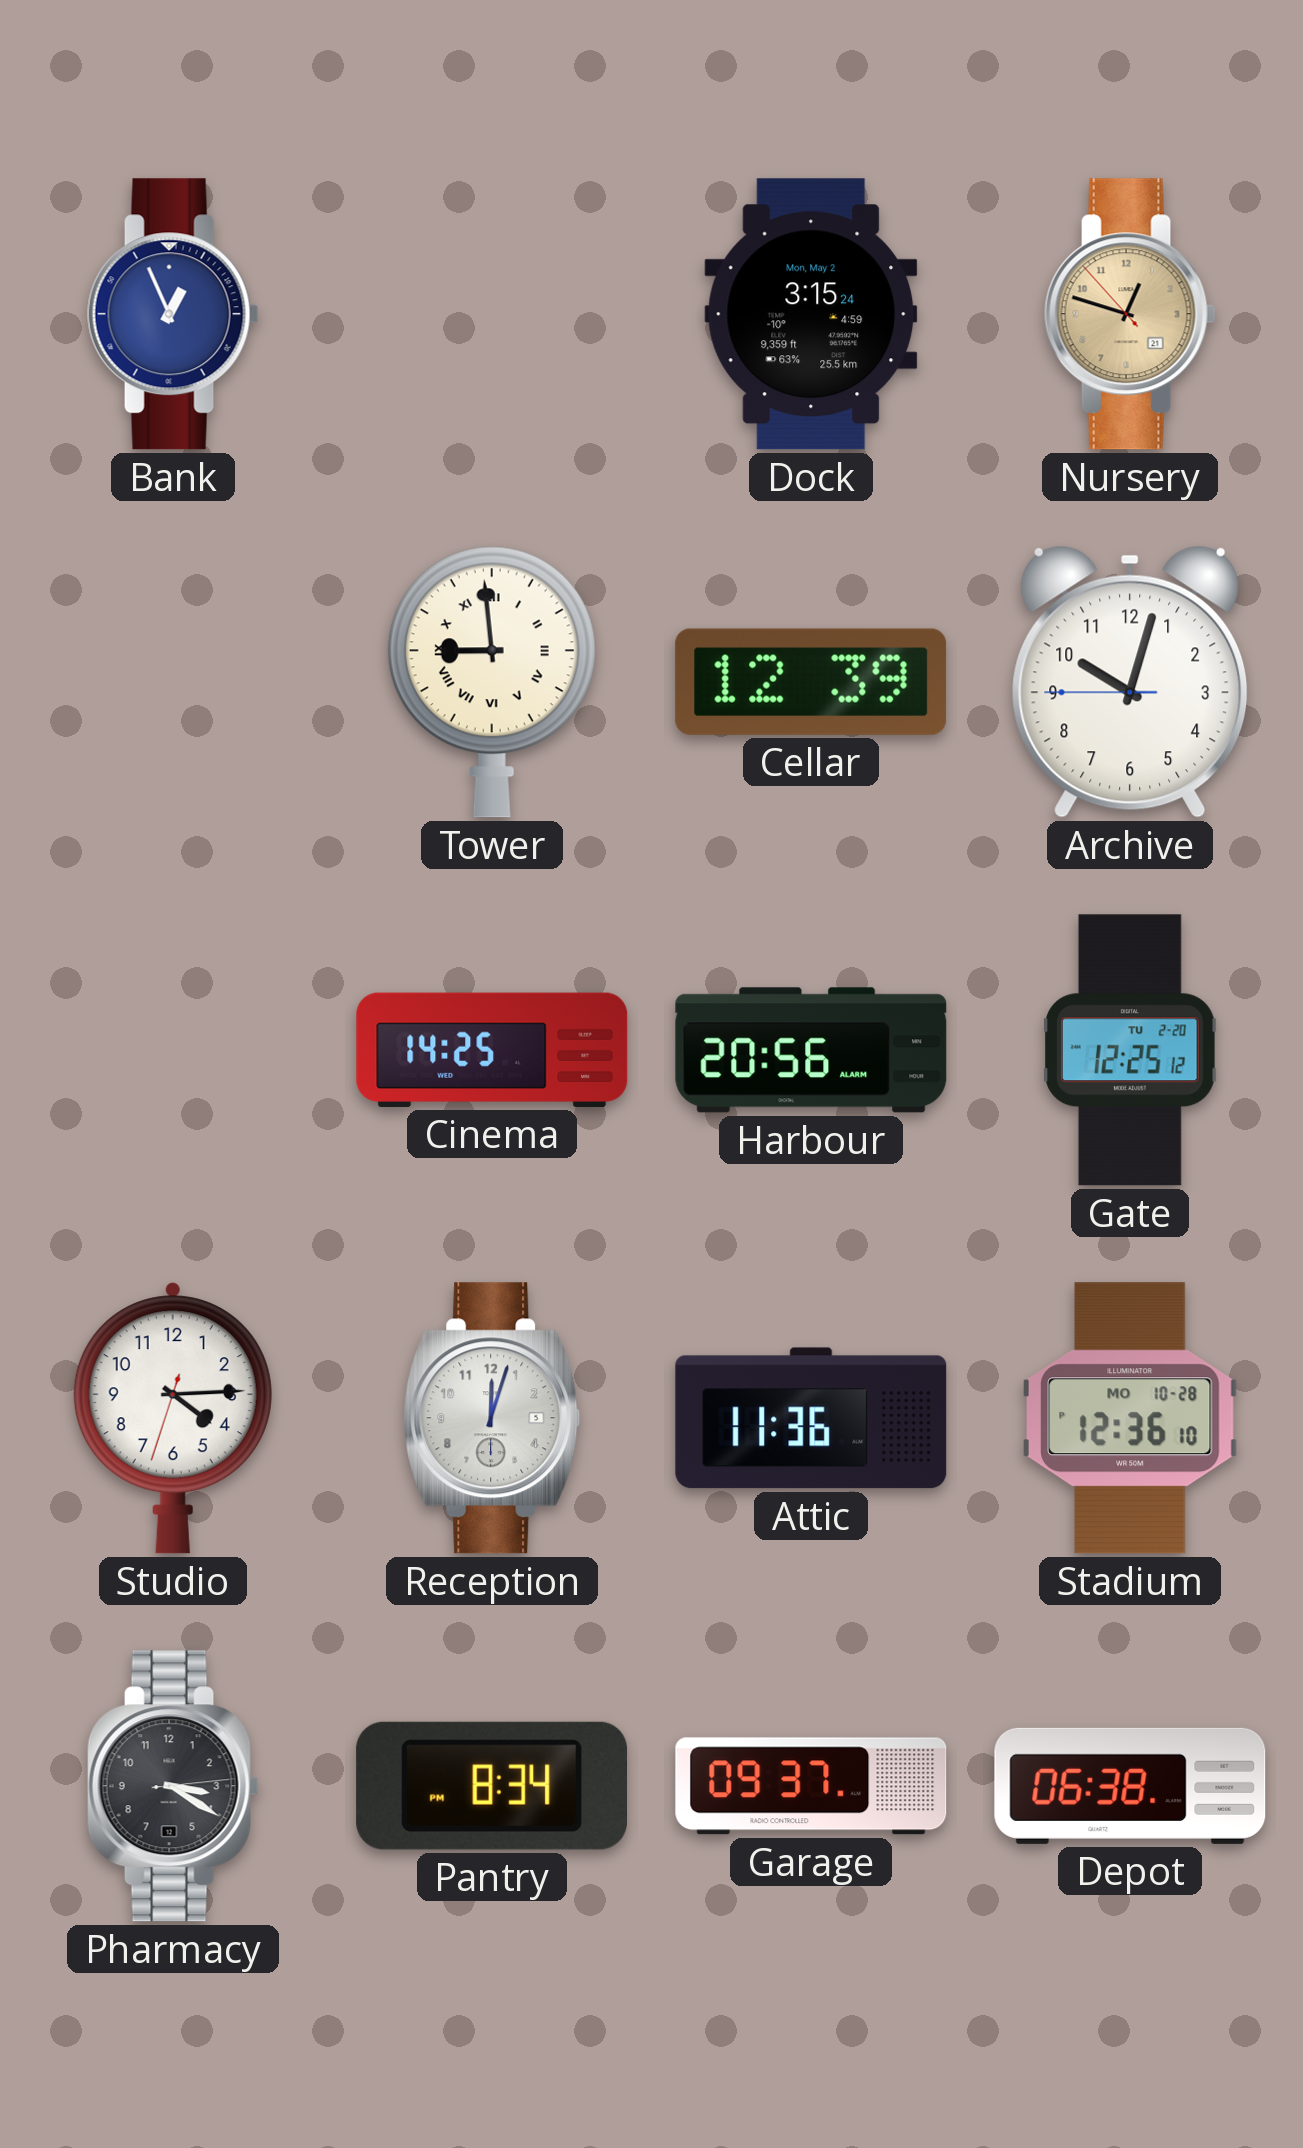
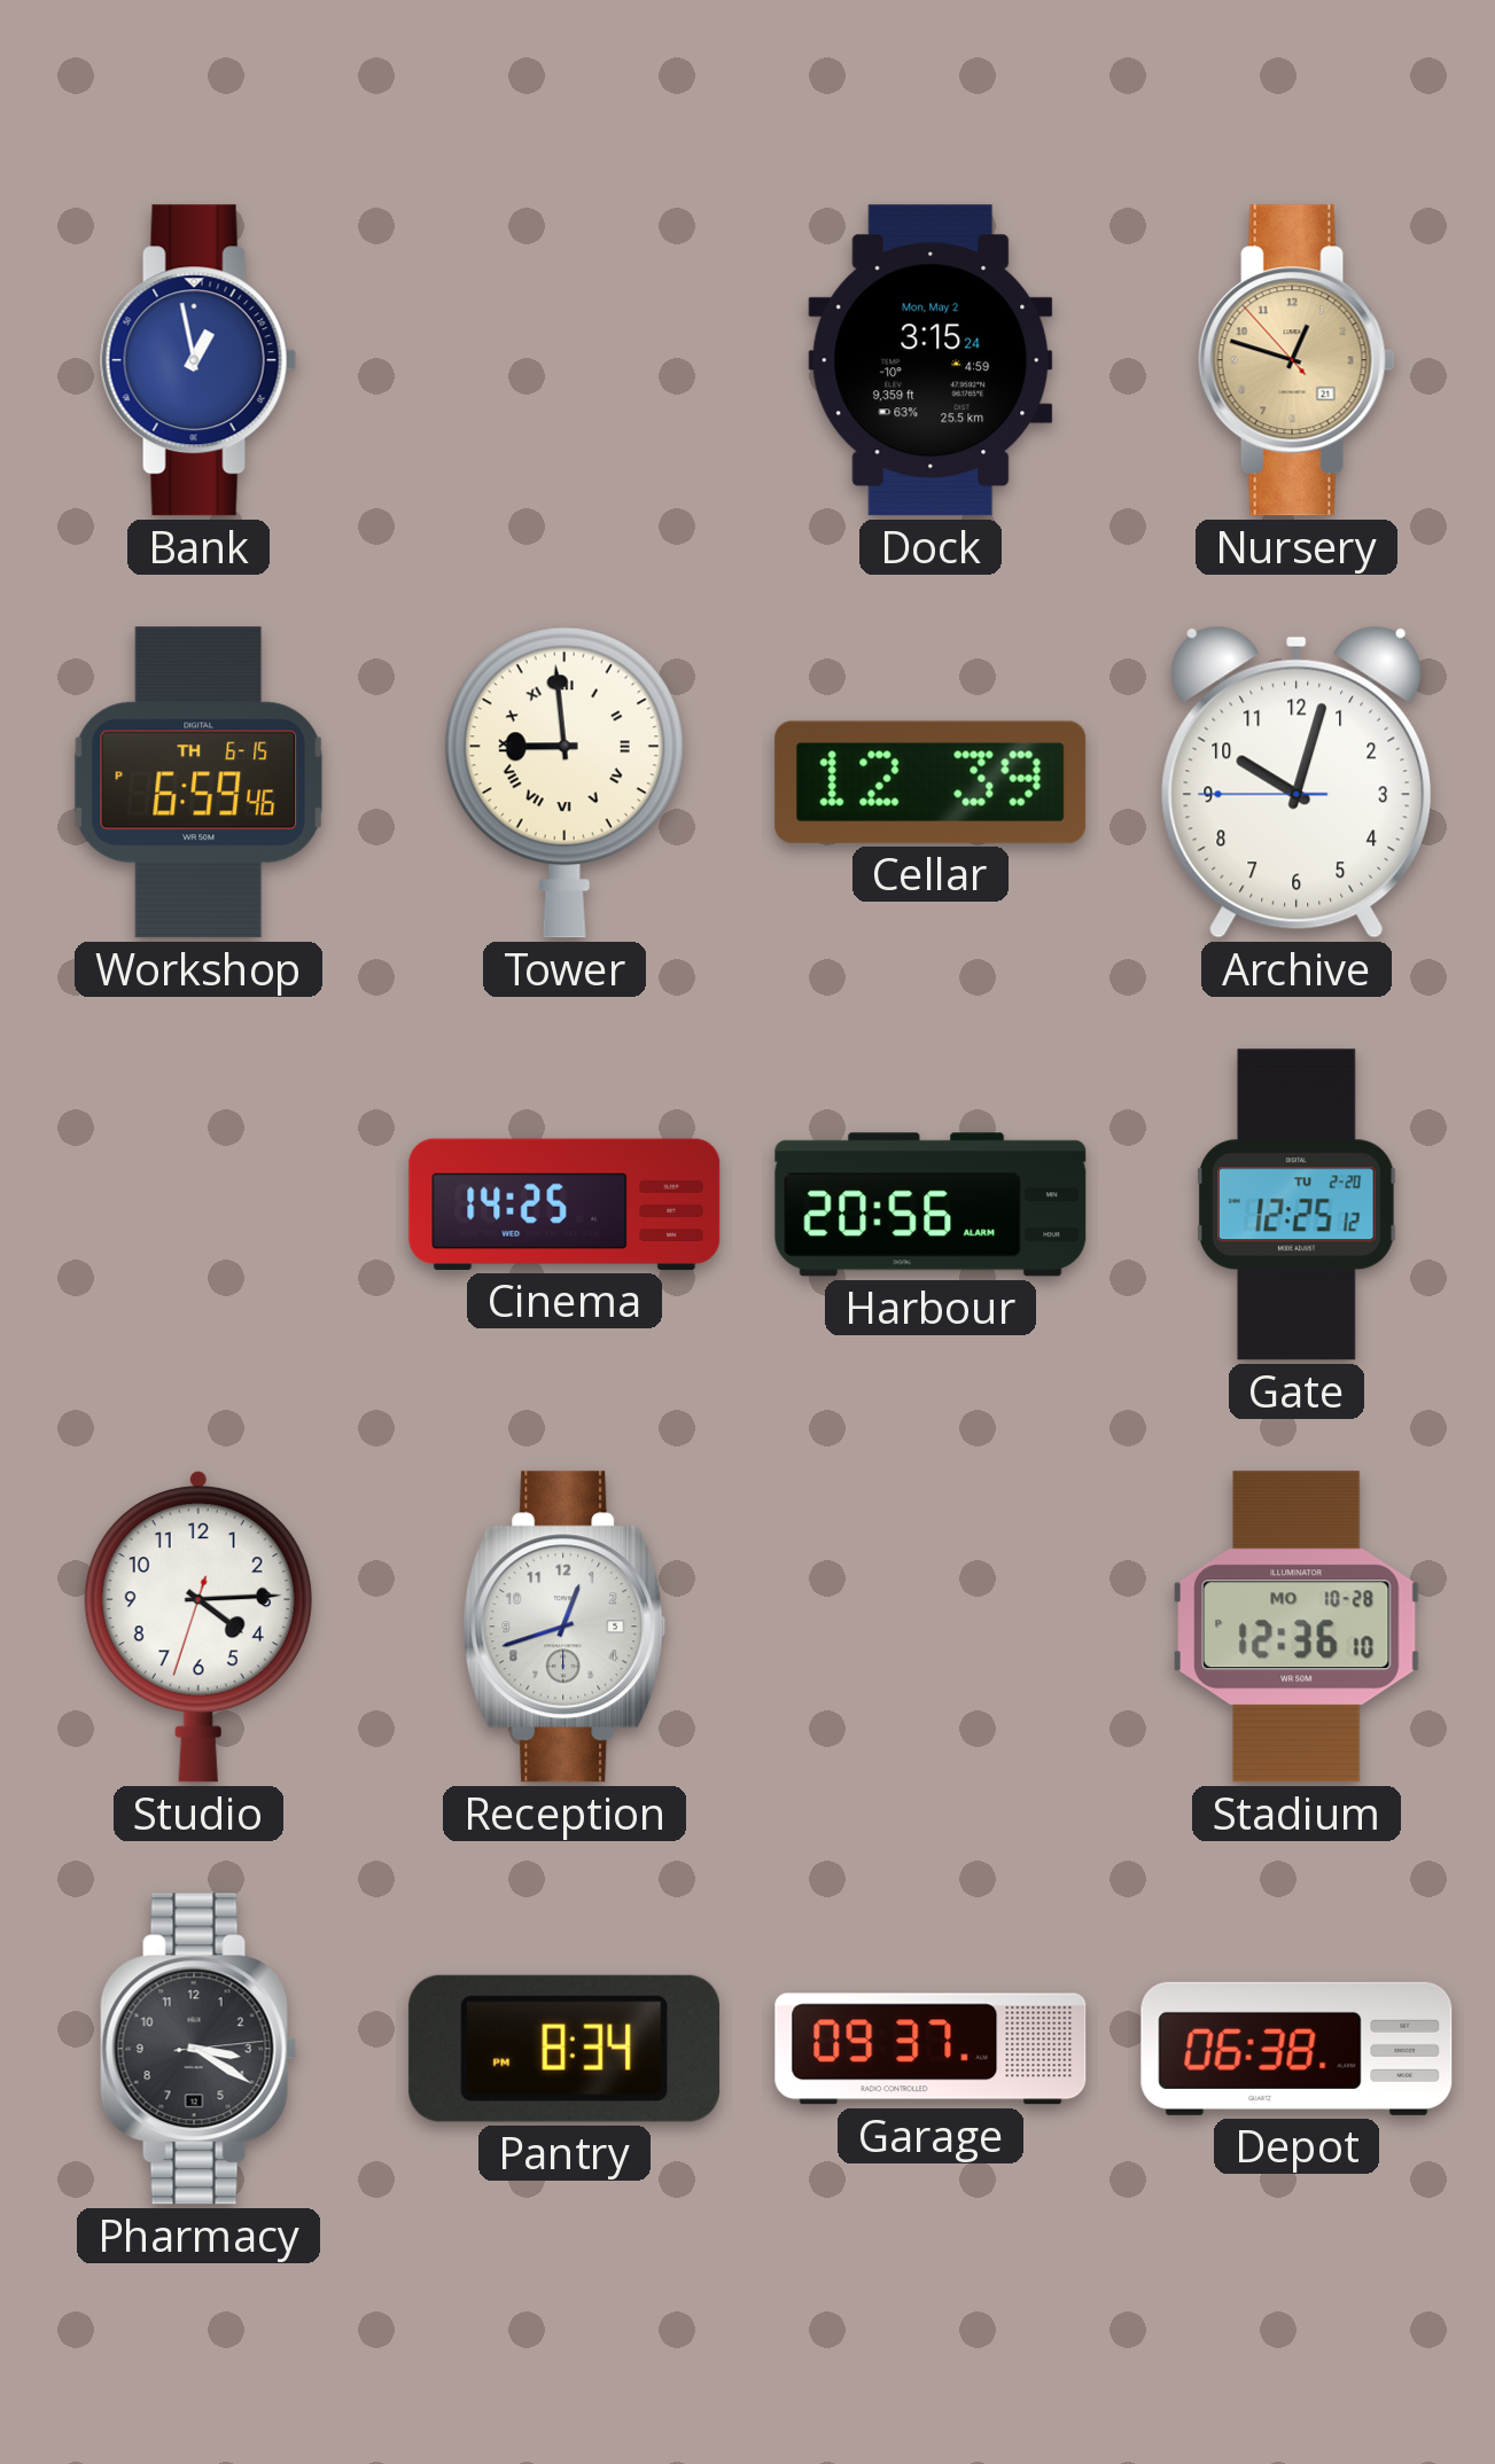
Bank: 12:56 -> 12:58
Workshop: none -> 6:59
Reception: 12:03 -> 12:42
Attic: 11:36 -> none
